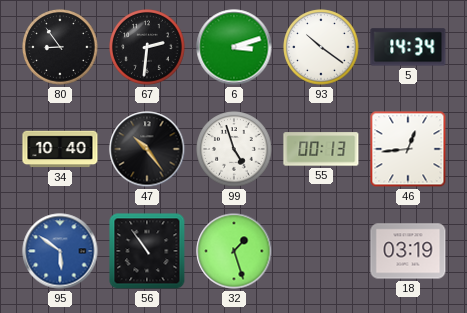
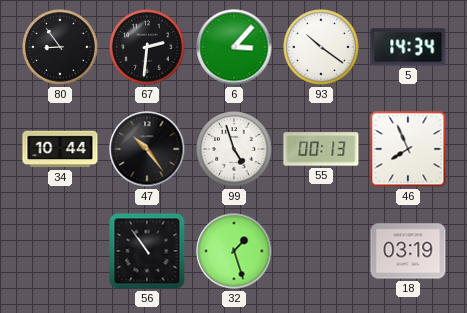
6: 3:12 -> 3:07
34: 10:40 -> 10:44
46: 12:44 -> 7:56
95: 5:51 -> none
